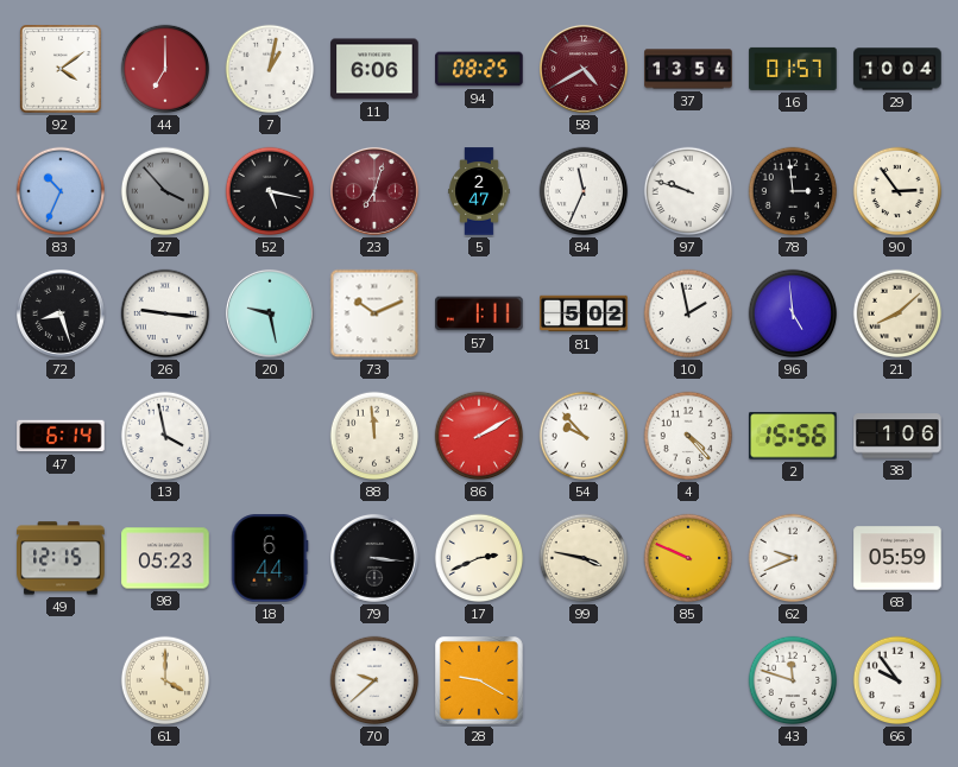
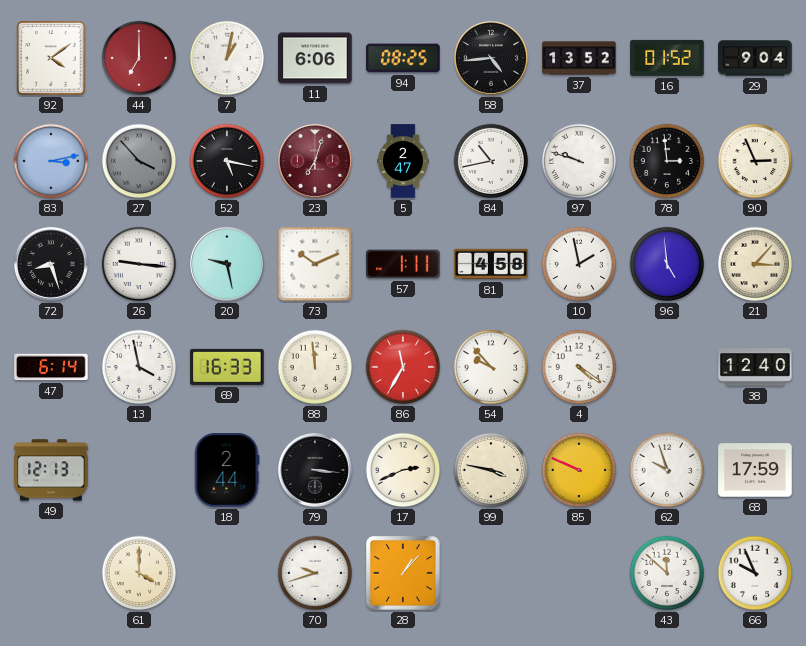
58: 4:40 -> 4:44
58 dial: burgundy -> black
37: 13:54 -> 13:52
16: 01:57 -> 01:52
29: 10:04 -> 9:04
83: 10:34 -> 3:13
84: 11:34 -> 10:43
90: 2:54 -> 2:56
81: 5:02 -> 4:58
21: 8:08 -> 3:07
69: none -> 16:33
86: 2:10 -> 11:35
4: 4:23 -> 4:21
2: 15:56 -> none
38: 1:06 -> 12:40
49: 12:15 -> 12:13
98: 05:23 -> none
18: 6:44 -> 2:44
62: 9:41 -> 9:57
68: 05:59 -> 17:59
70: 9:38 -> 9:42
28: 9:20 -> 1:07
43: 11:48 -> 11:52
66: 9:54 -> 9:56
